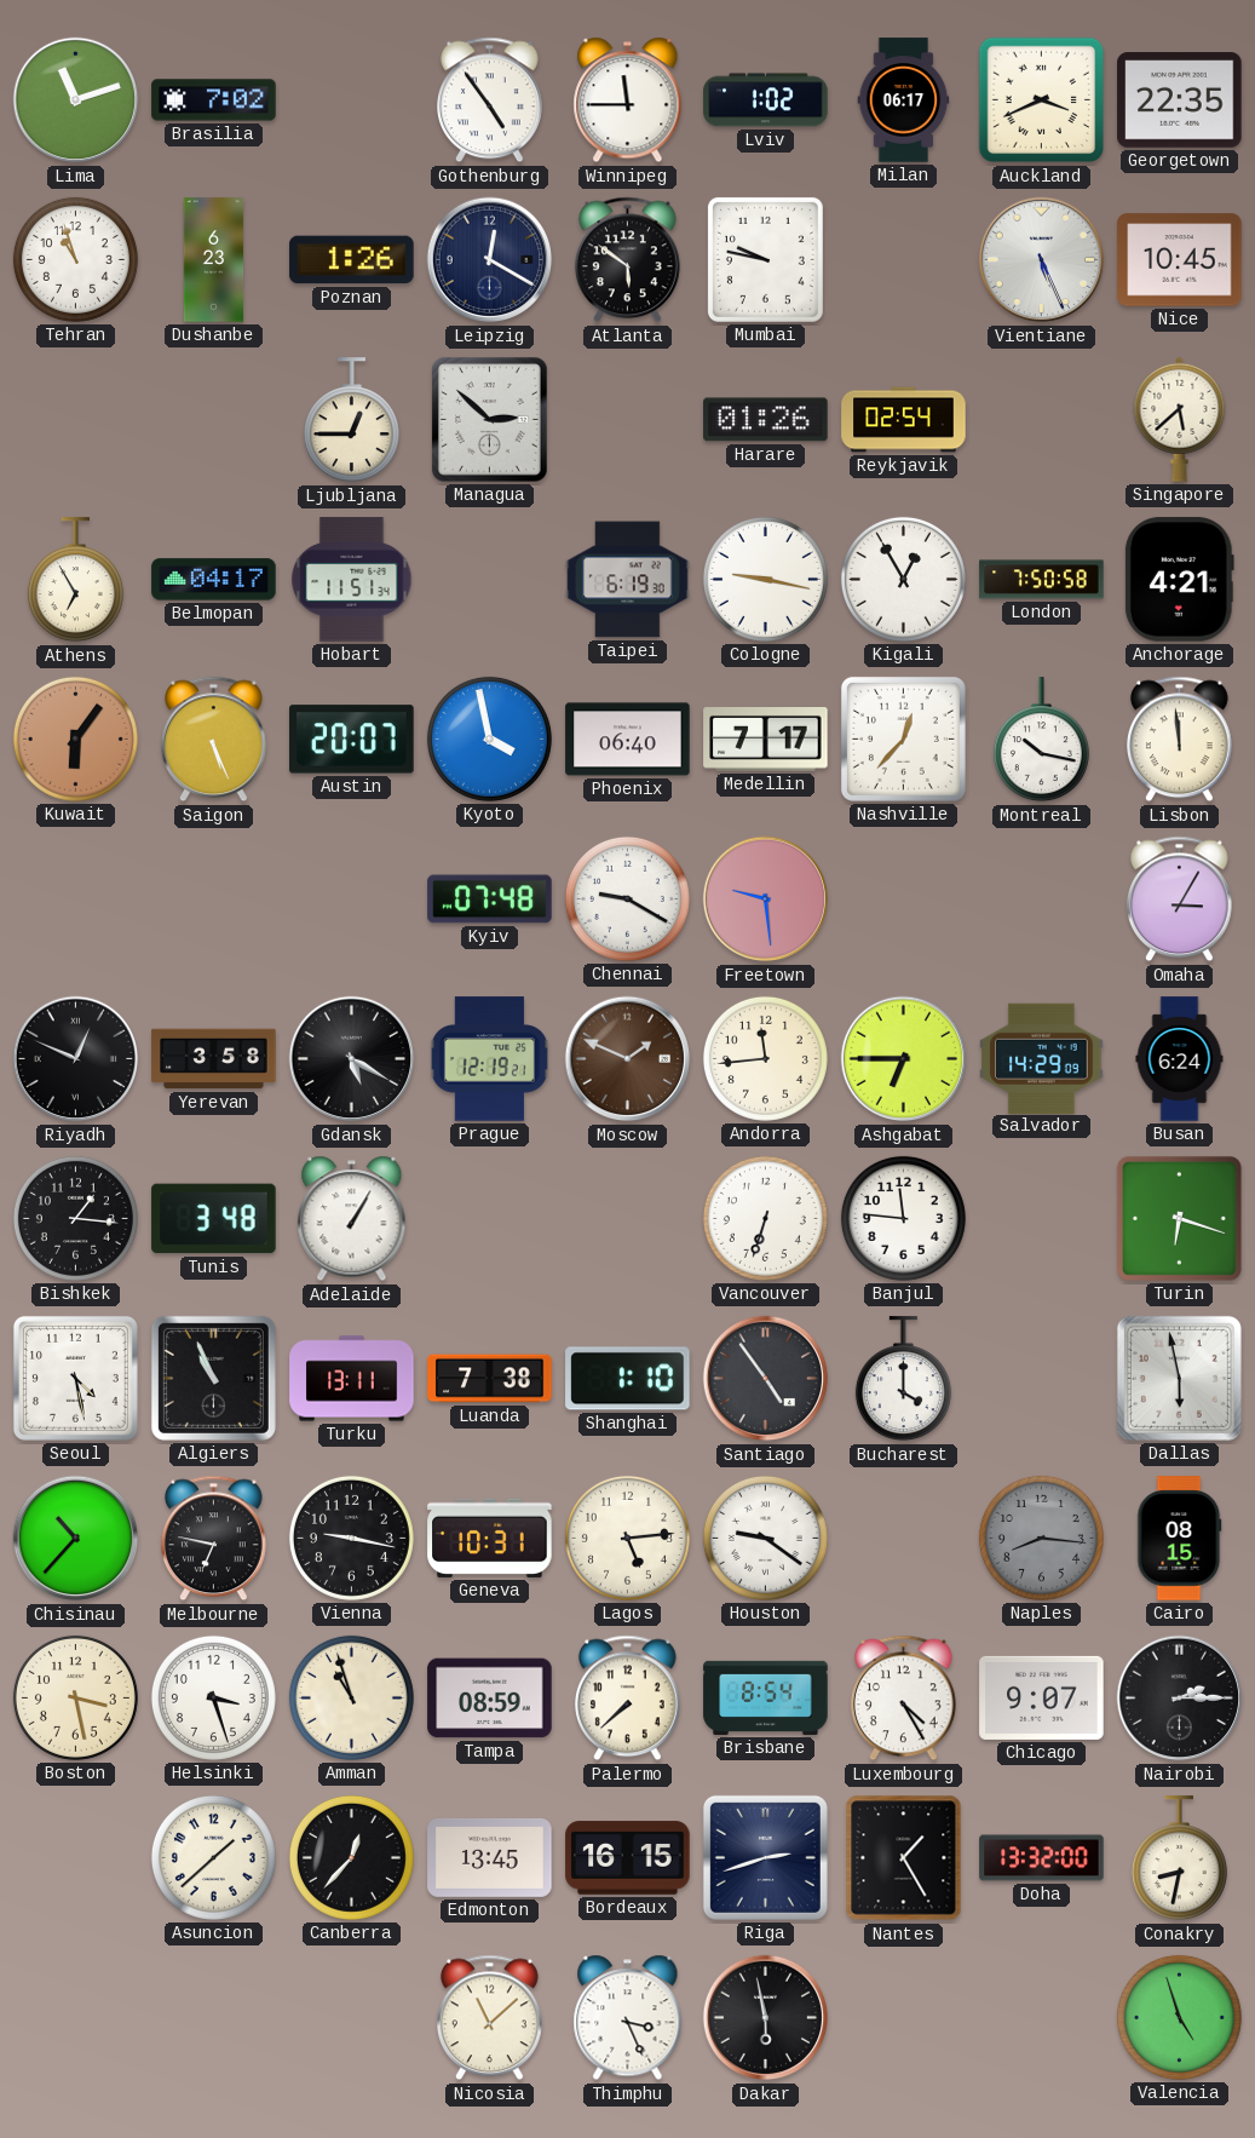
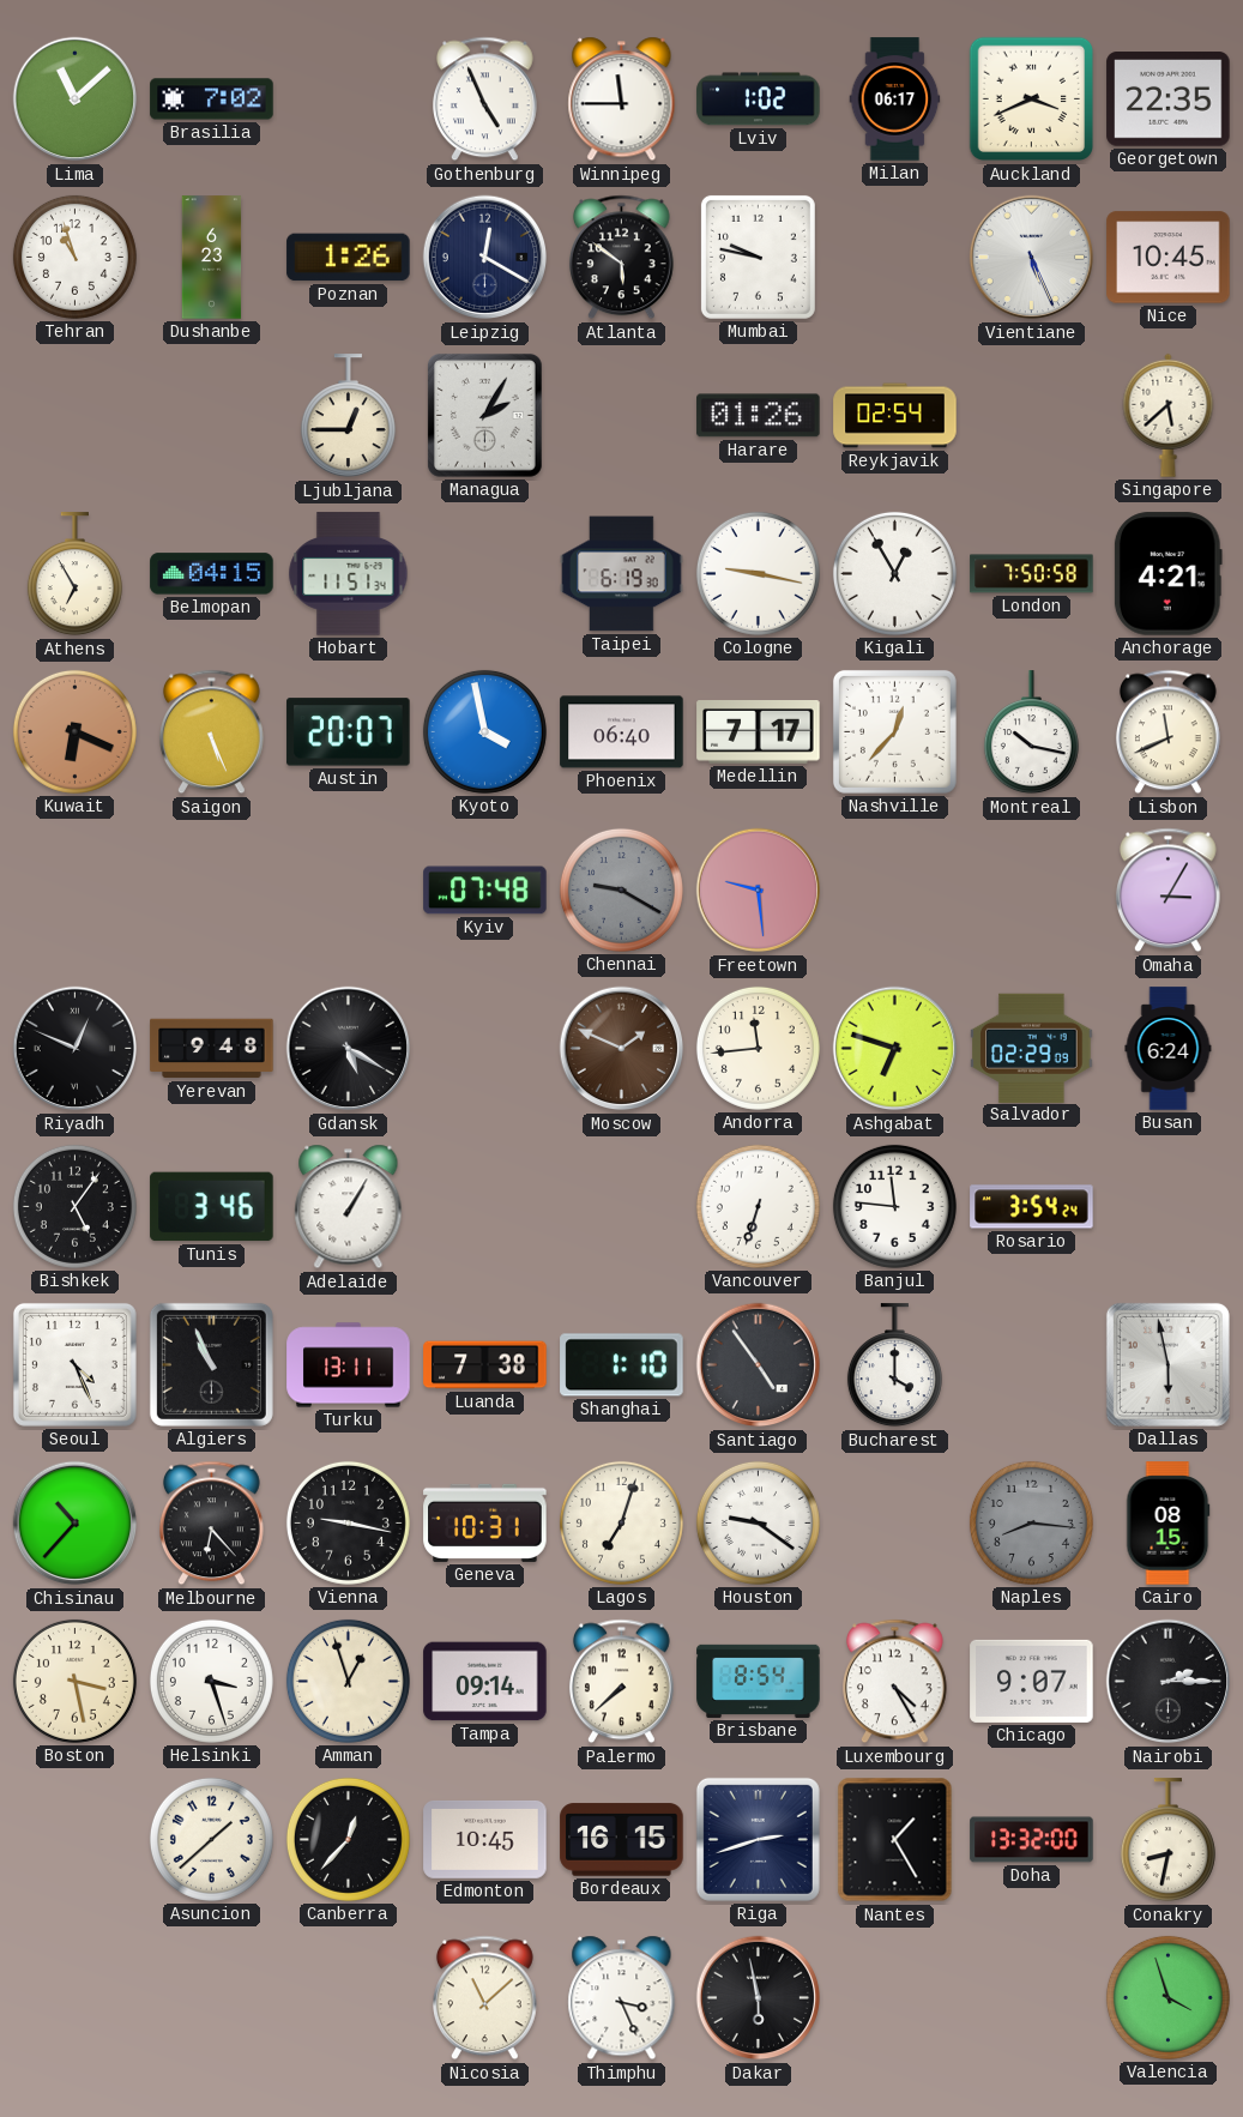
Lima: 11:12 -> 11:08
Gothenburg: 4:54 -> 4:56
Managua: 2:52 -> 2:05
Belmopan: 04:17 -> 04:15
Kuwait: 6:06 -> 6:19
Lisbon: 11:59 -> 11:41
Chennai dial: white -> grey
Yerevan: 3:58 -> 9:48
Prague: 12:19 -> none
Ashgabat: 6:45 -> 6:48
Salvador: 14:29 -> 02:29
Bishkek: 1:16 -> 5:06
Tunis: 3:48 -> 3:46
Rosario: none -> 3:54
Turin: 6:18 -> none
Seoul: 4:28 -> 4:26
Melbourne: 6:47 -> 6:23
Lagos: 5:14 -> 7:03
Amman: 10:57 -> 12:57
Tampa: 08:59 -> 09:14
Edmonton: 13:45 -> 10:45
Valencia: 4:57 -> 3:57
